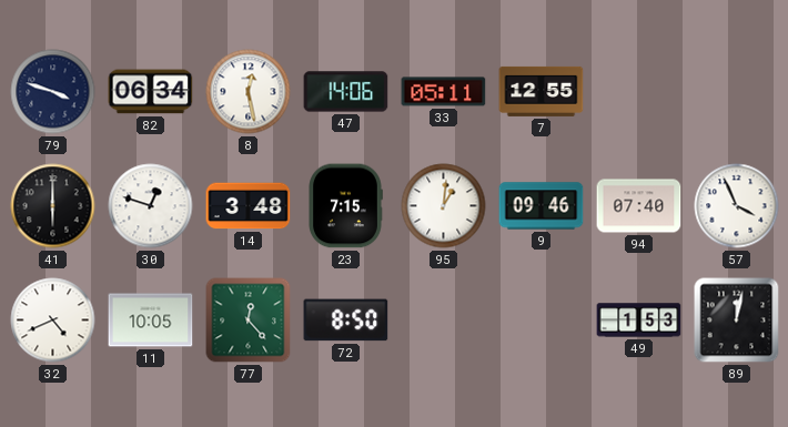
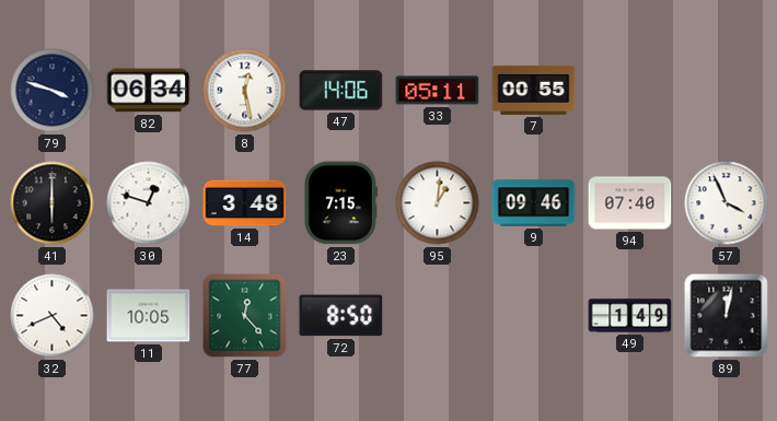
7: 12:55 -> 00:55
49: 1:53 -> 1:49
